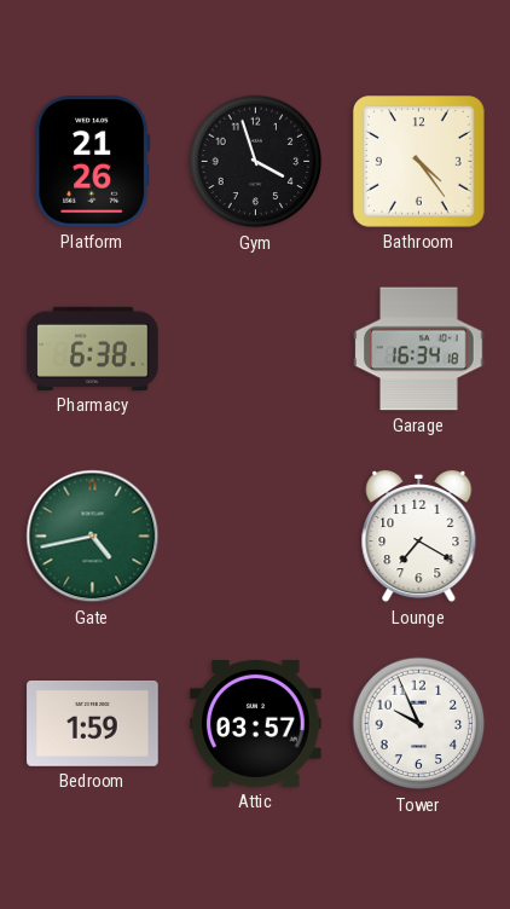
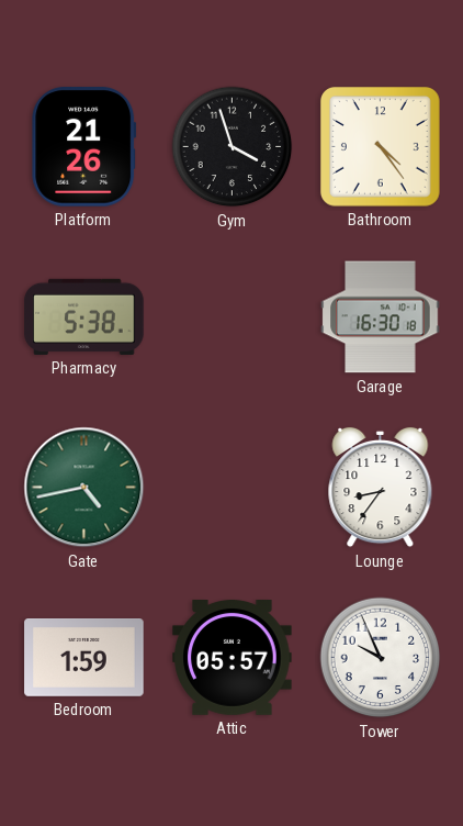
Pharmacy: 6:38 -> 5:38
Garage: 16:34 -> 16:30
Lounge: 7:20 -> 8:36
Attic: 03:57 -> 05:57
